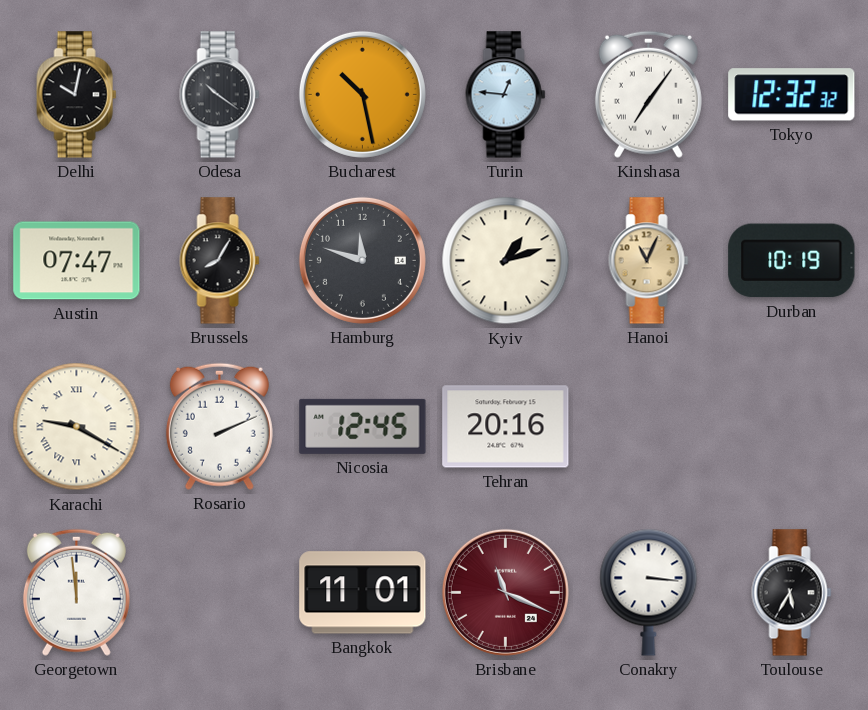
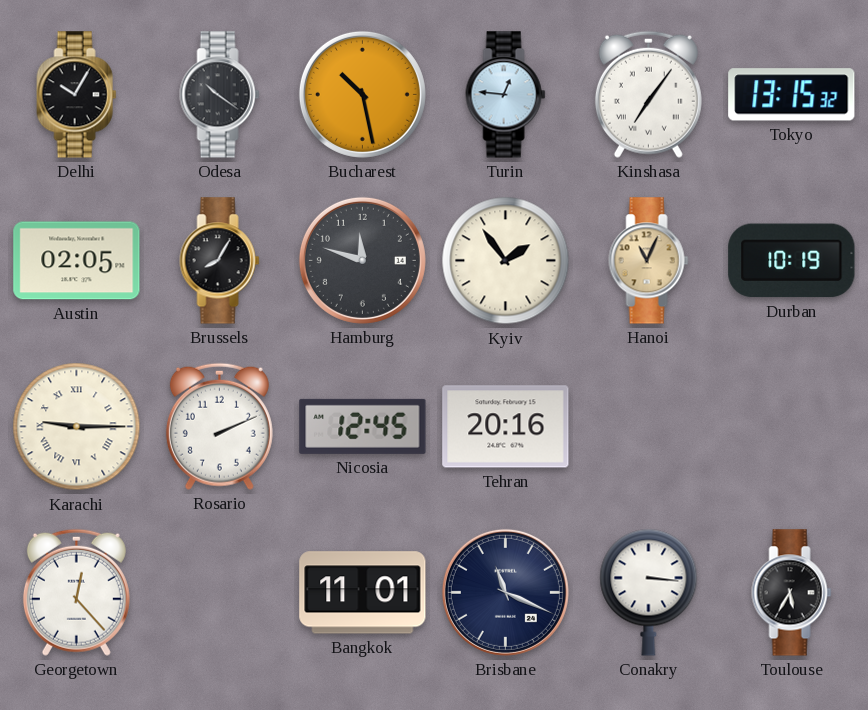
Delhi: 10:02 -> 10:05
Tokyo: 12:32 -> 13:15
Austin: 07:47 -> 02:05
Kyiv: 1:12 -> 1:54
Karachi: 9:20 -> 9:15
Georgetown: 11:59 -> 12:23
Brisbane dial: burgundy -> navy
